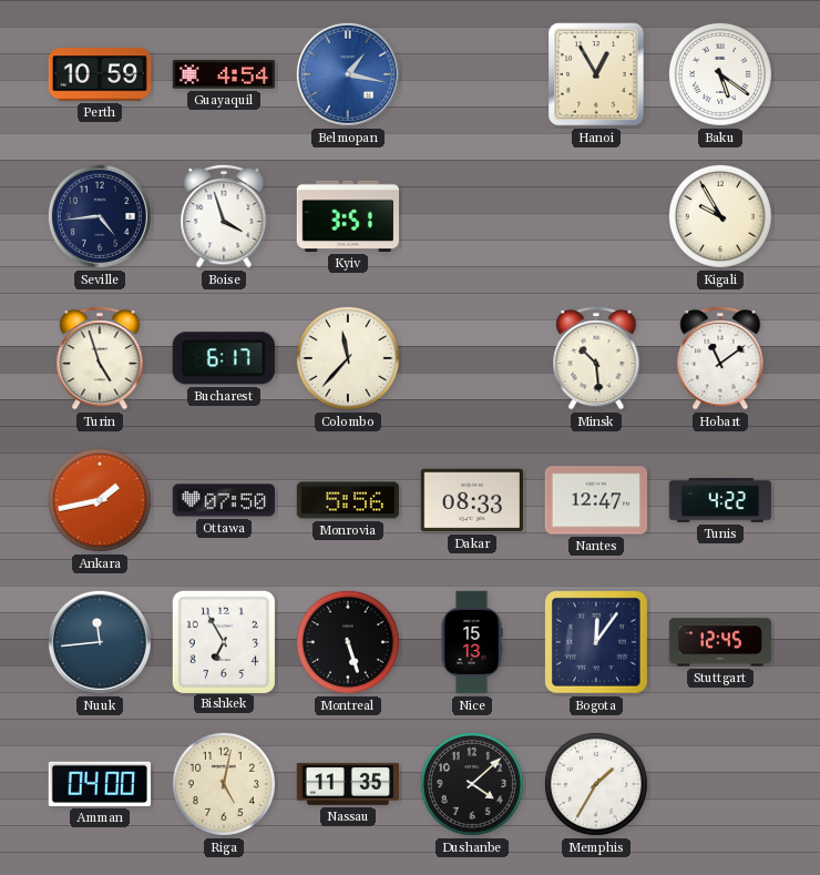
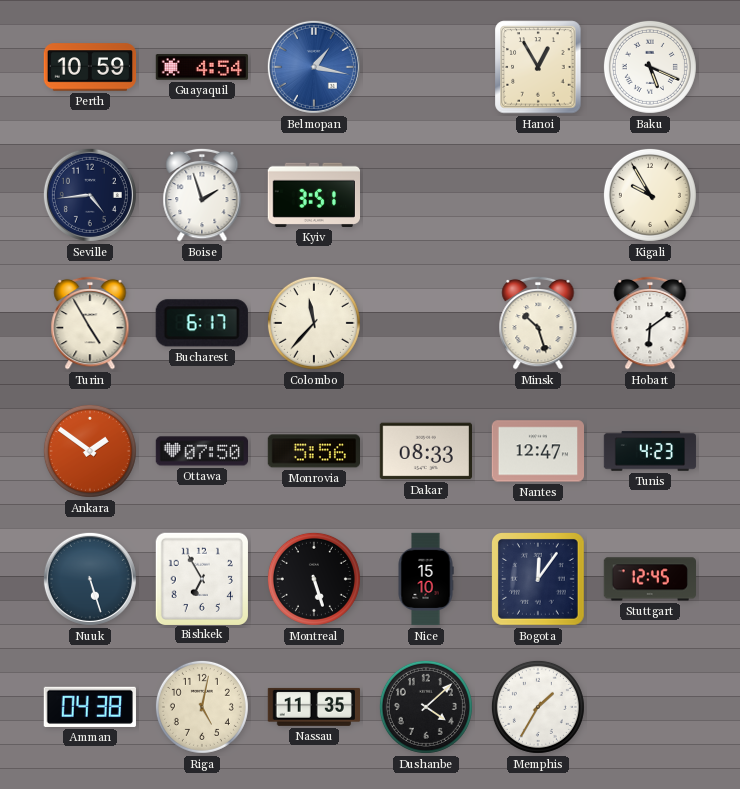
Baku: 5:21 -> 5:19
Boise: 3:57 -> 1:57
Turin: 4:57 -> 4:55
Minsk: 10:29 -> 10:27
Hobart: 11:09 -> 6:09
Ankara: 1:43 -> 1:51
Tunis: 4:22 -> 4:23
Nuuk: 11:44 -> 5:27
Nice: 15:13 -> 15:10
Amman: 04:00 -> 04:38
